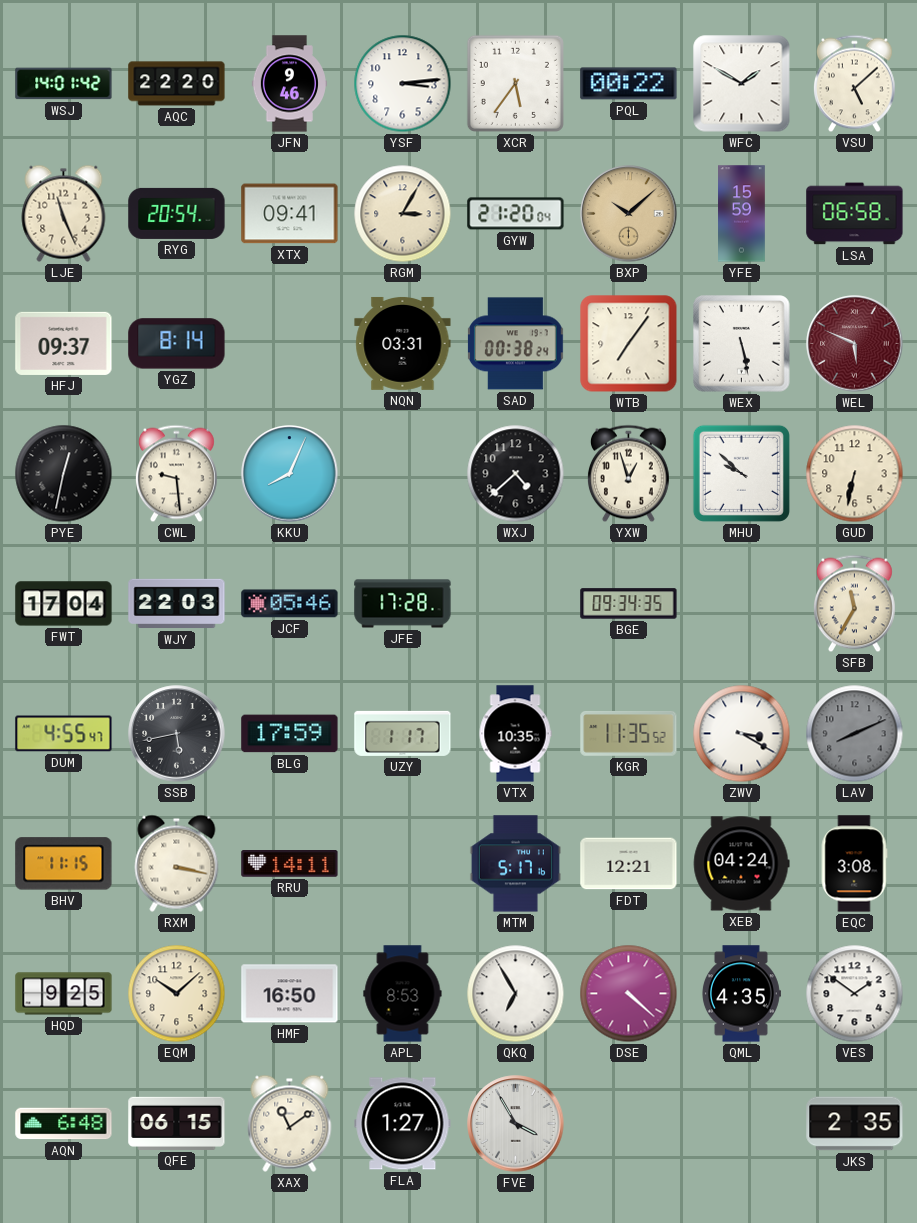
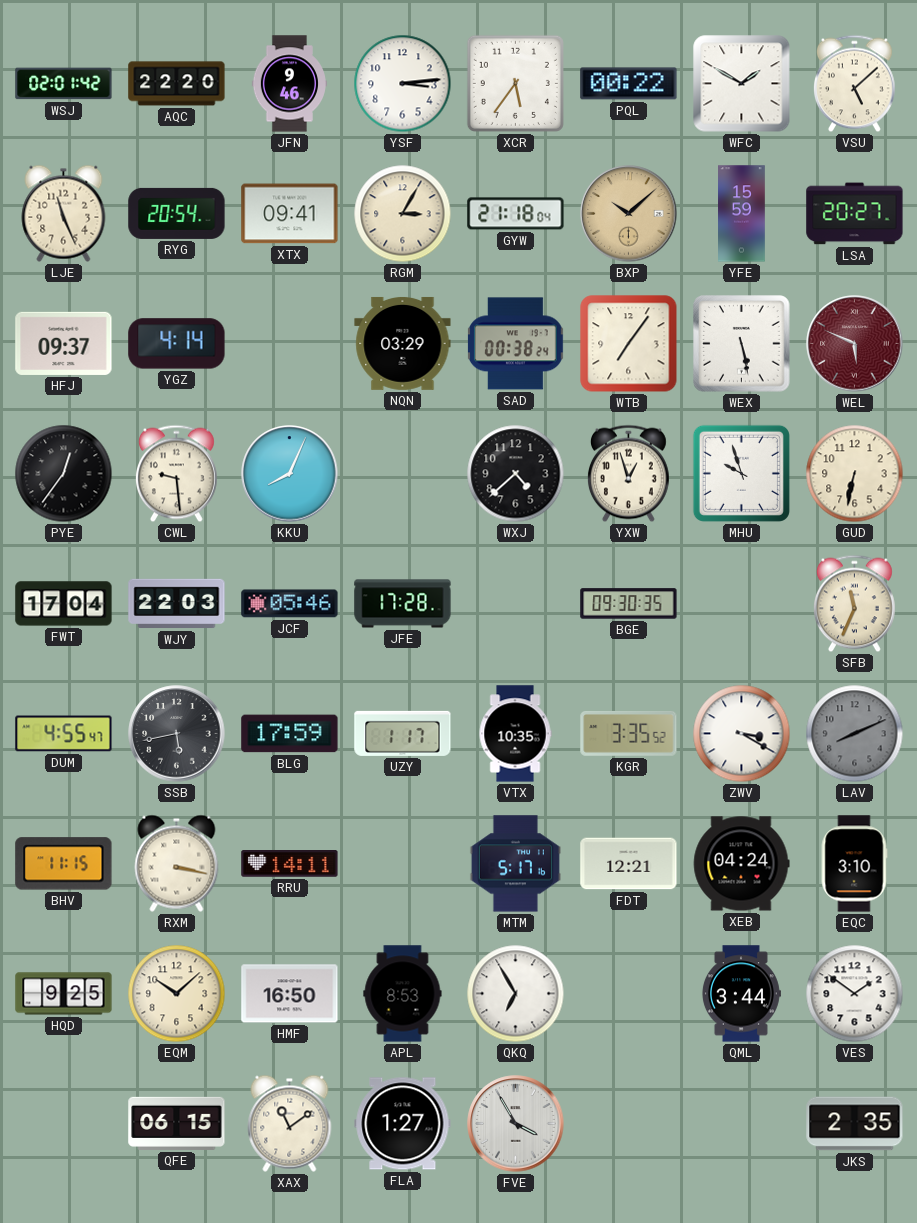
WSJ: 14:01 -> 02:01
GYW: 21:20 -> 21:18
LSA: 06:58 -> 20:27
YGZ: 8:14 -> 4:14
NQN: 03:31 -> 03:29
PYE: 12:32 -> 12:36
MHU: 9:52 -> 9:57
BGE: 09:34 -> 09:30
SFB: 11:35 -> 11:34
KGR: 11:35 -> 3:35
EQC: 3:08 -> 3:10
DSE: 4:22 -> none
QML: 4:35 -> 3:44
AQN: 6:48 -> none
